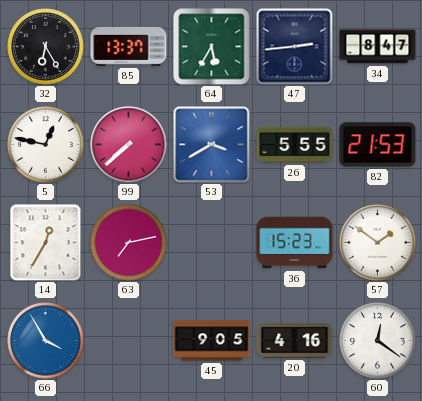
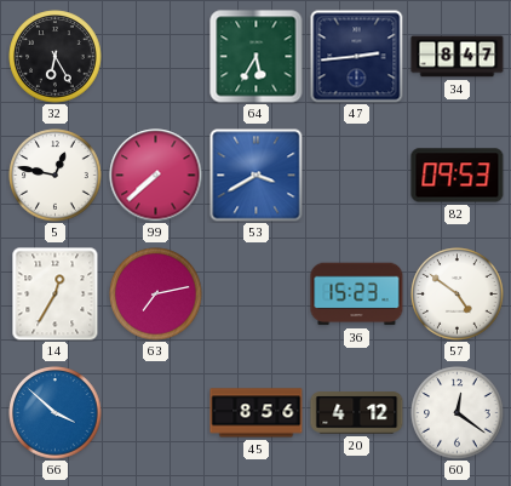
85: 13:37 -> none
26: 5:55 -> none
82: 21:53 -> 09:53
57: 1:51 -> 4:51
66: 3:55 -> 3:52
45: 9:05 -> 8:56
20: 4:16 -> 4:12
